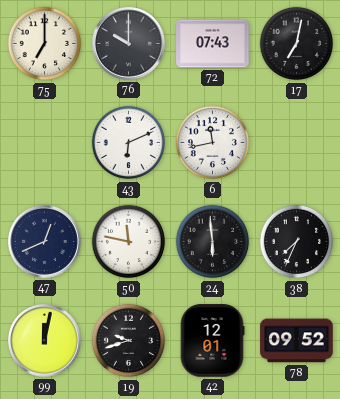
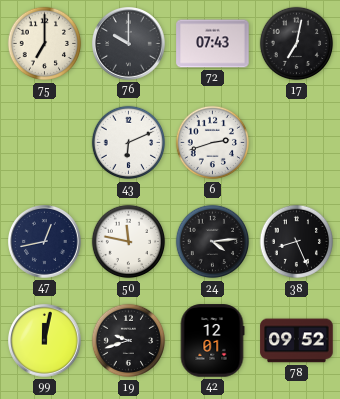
6: 11:43 -> 2:42
47: 12:41 -> 12:43
24: 5:59 -> 4:14
38: 7:34 -> 8:26
